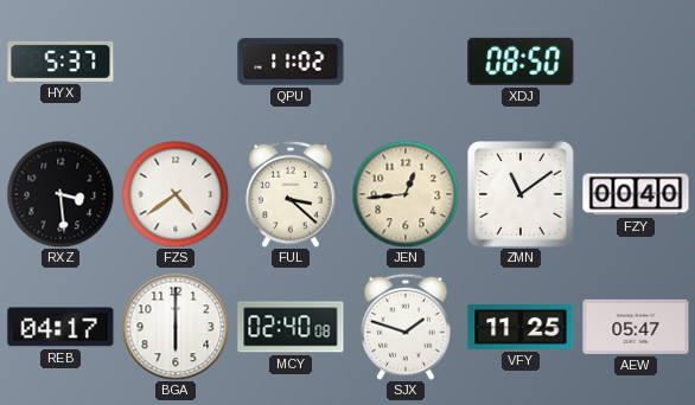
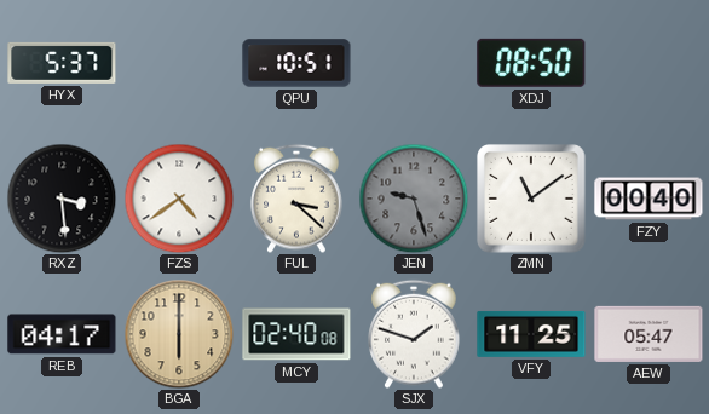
QPU: 11:02 -> 10:51
JEN: 12:44 -> 9:27
JEN dial: cream -> grey
BGA dial: white -> champagne
